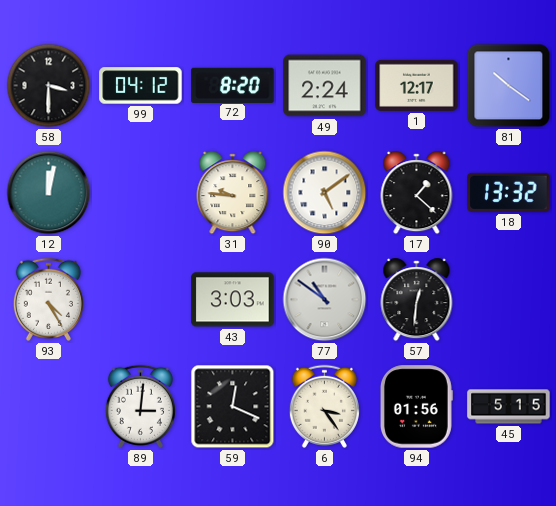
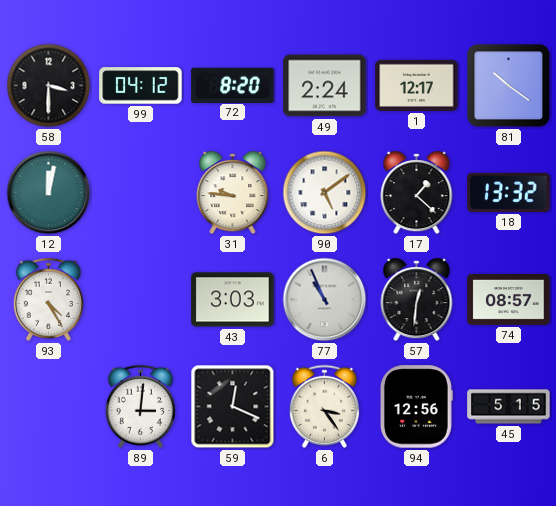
77: 10:51 -> 10:56
74: none -> 08:57
94: 01:56 -> 12:56
